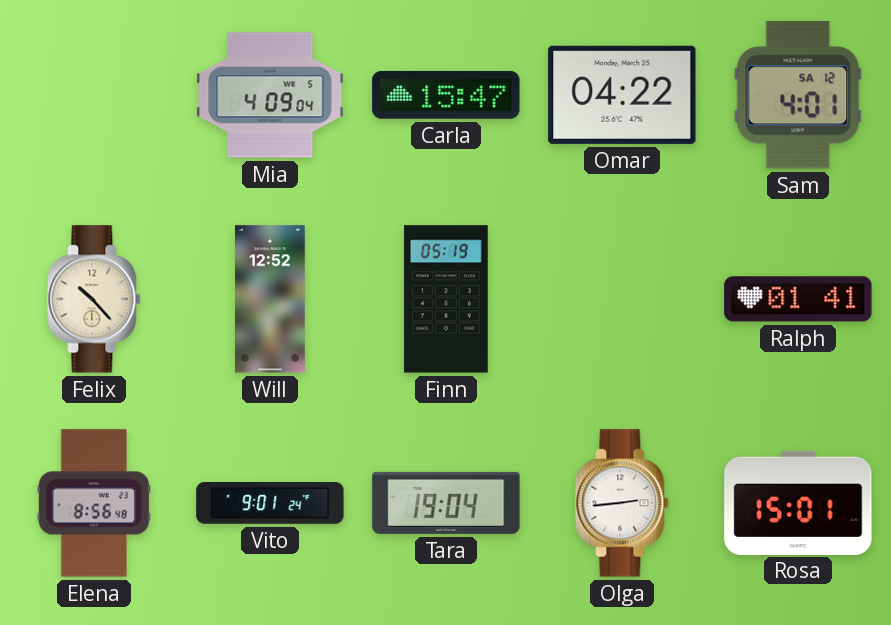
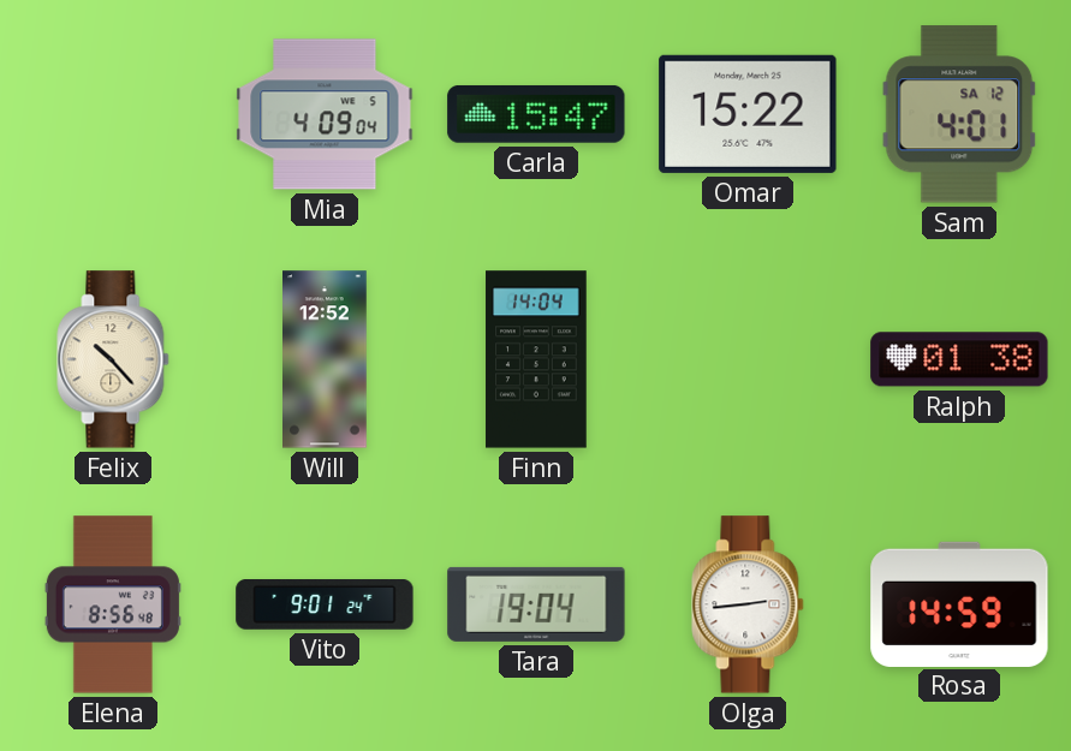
Omar: 04:22 -> 15:22
Finn: 05:19 -> 14:04
Ralph: 01:41 -> 01:38
Rosa: 15:01 -> 14:59
